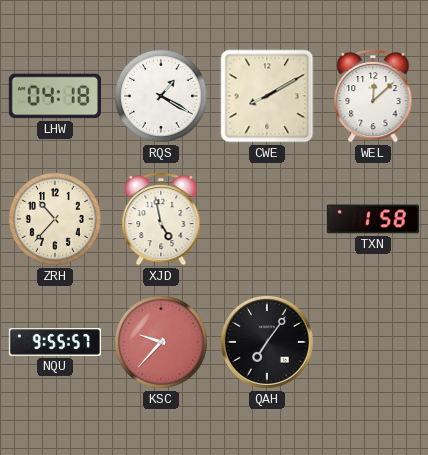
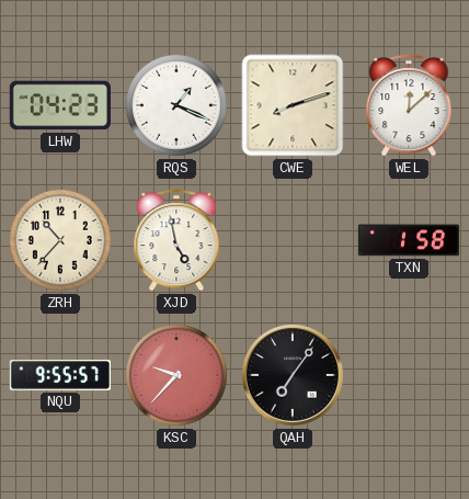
LHW: 04:18 -> 04:23
RQS: 1:20 -> 1:19
CWE: 8:10 -> 8:12
